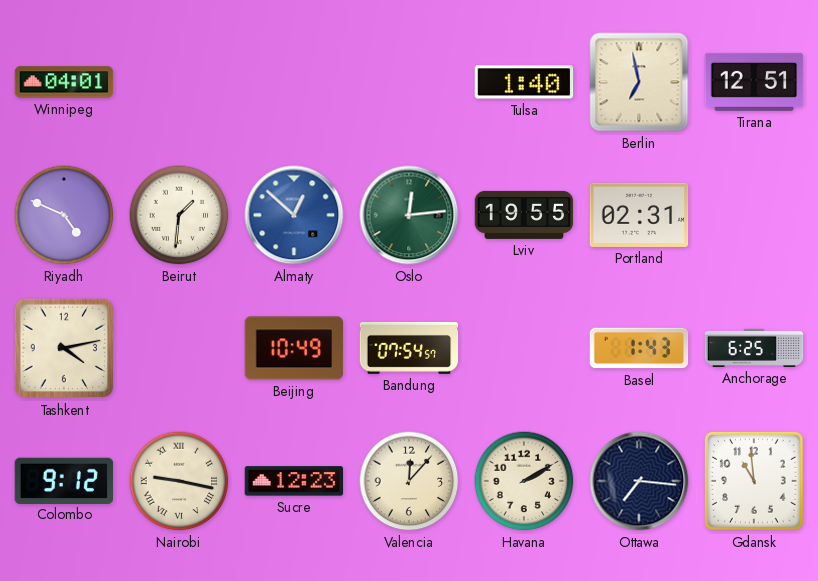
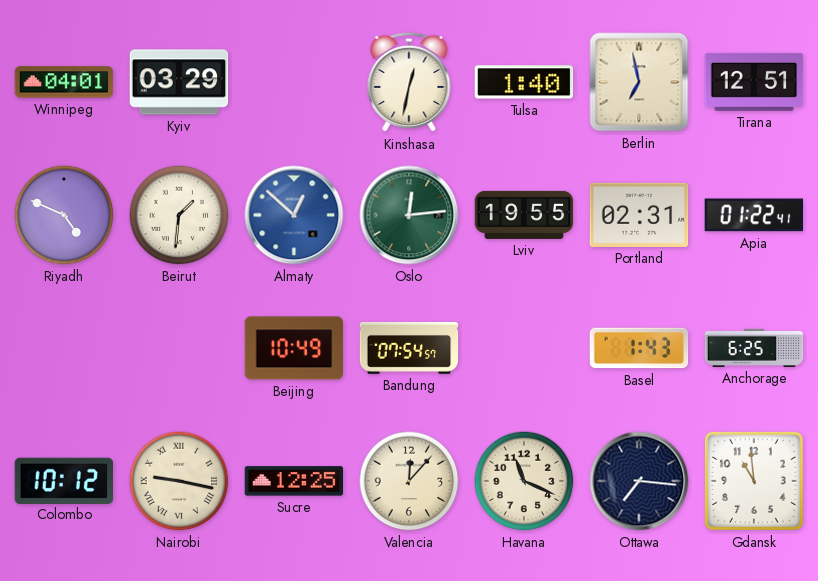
Kyiv: none -> 03:29
Kinshasa: none -> 12:32
Apia: none -> 01:22
Tashkent: 4:13 -> none
Colombo: 9:12 -> 10:12
Sucre: 12:23 -> 12:25
Havana: 2:10 -> 11:19
